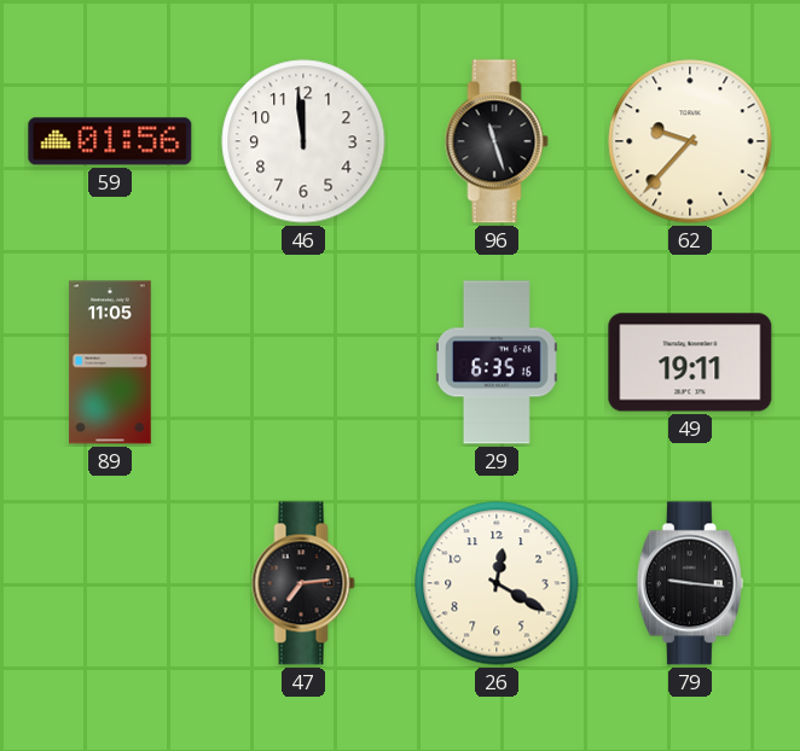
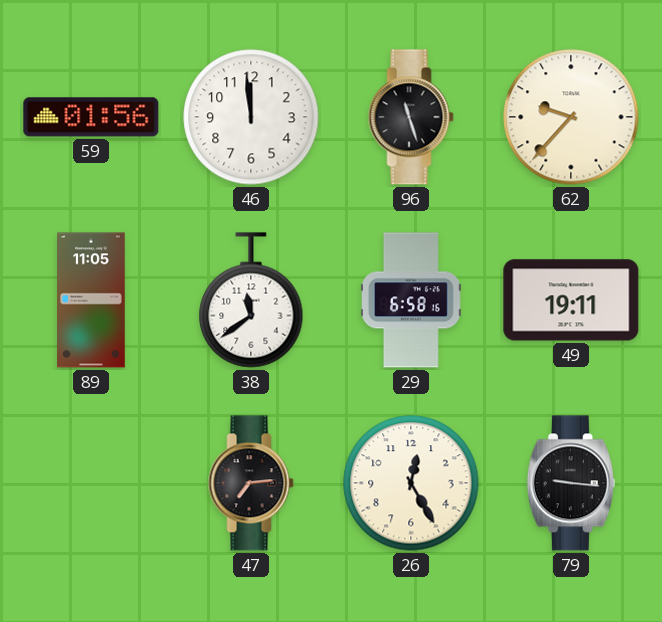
38: none -> 11:39
29: 6:35 -> 6:58
26: 12:20 -> 12:25
